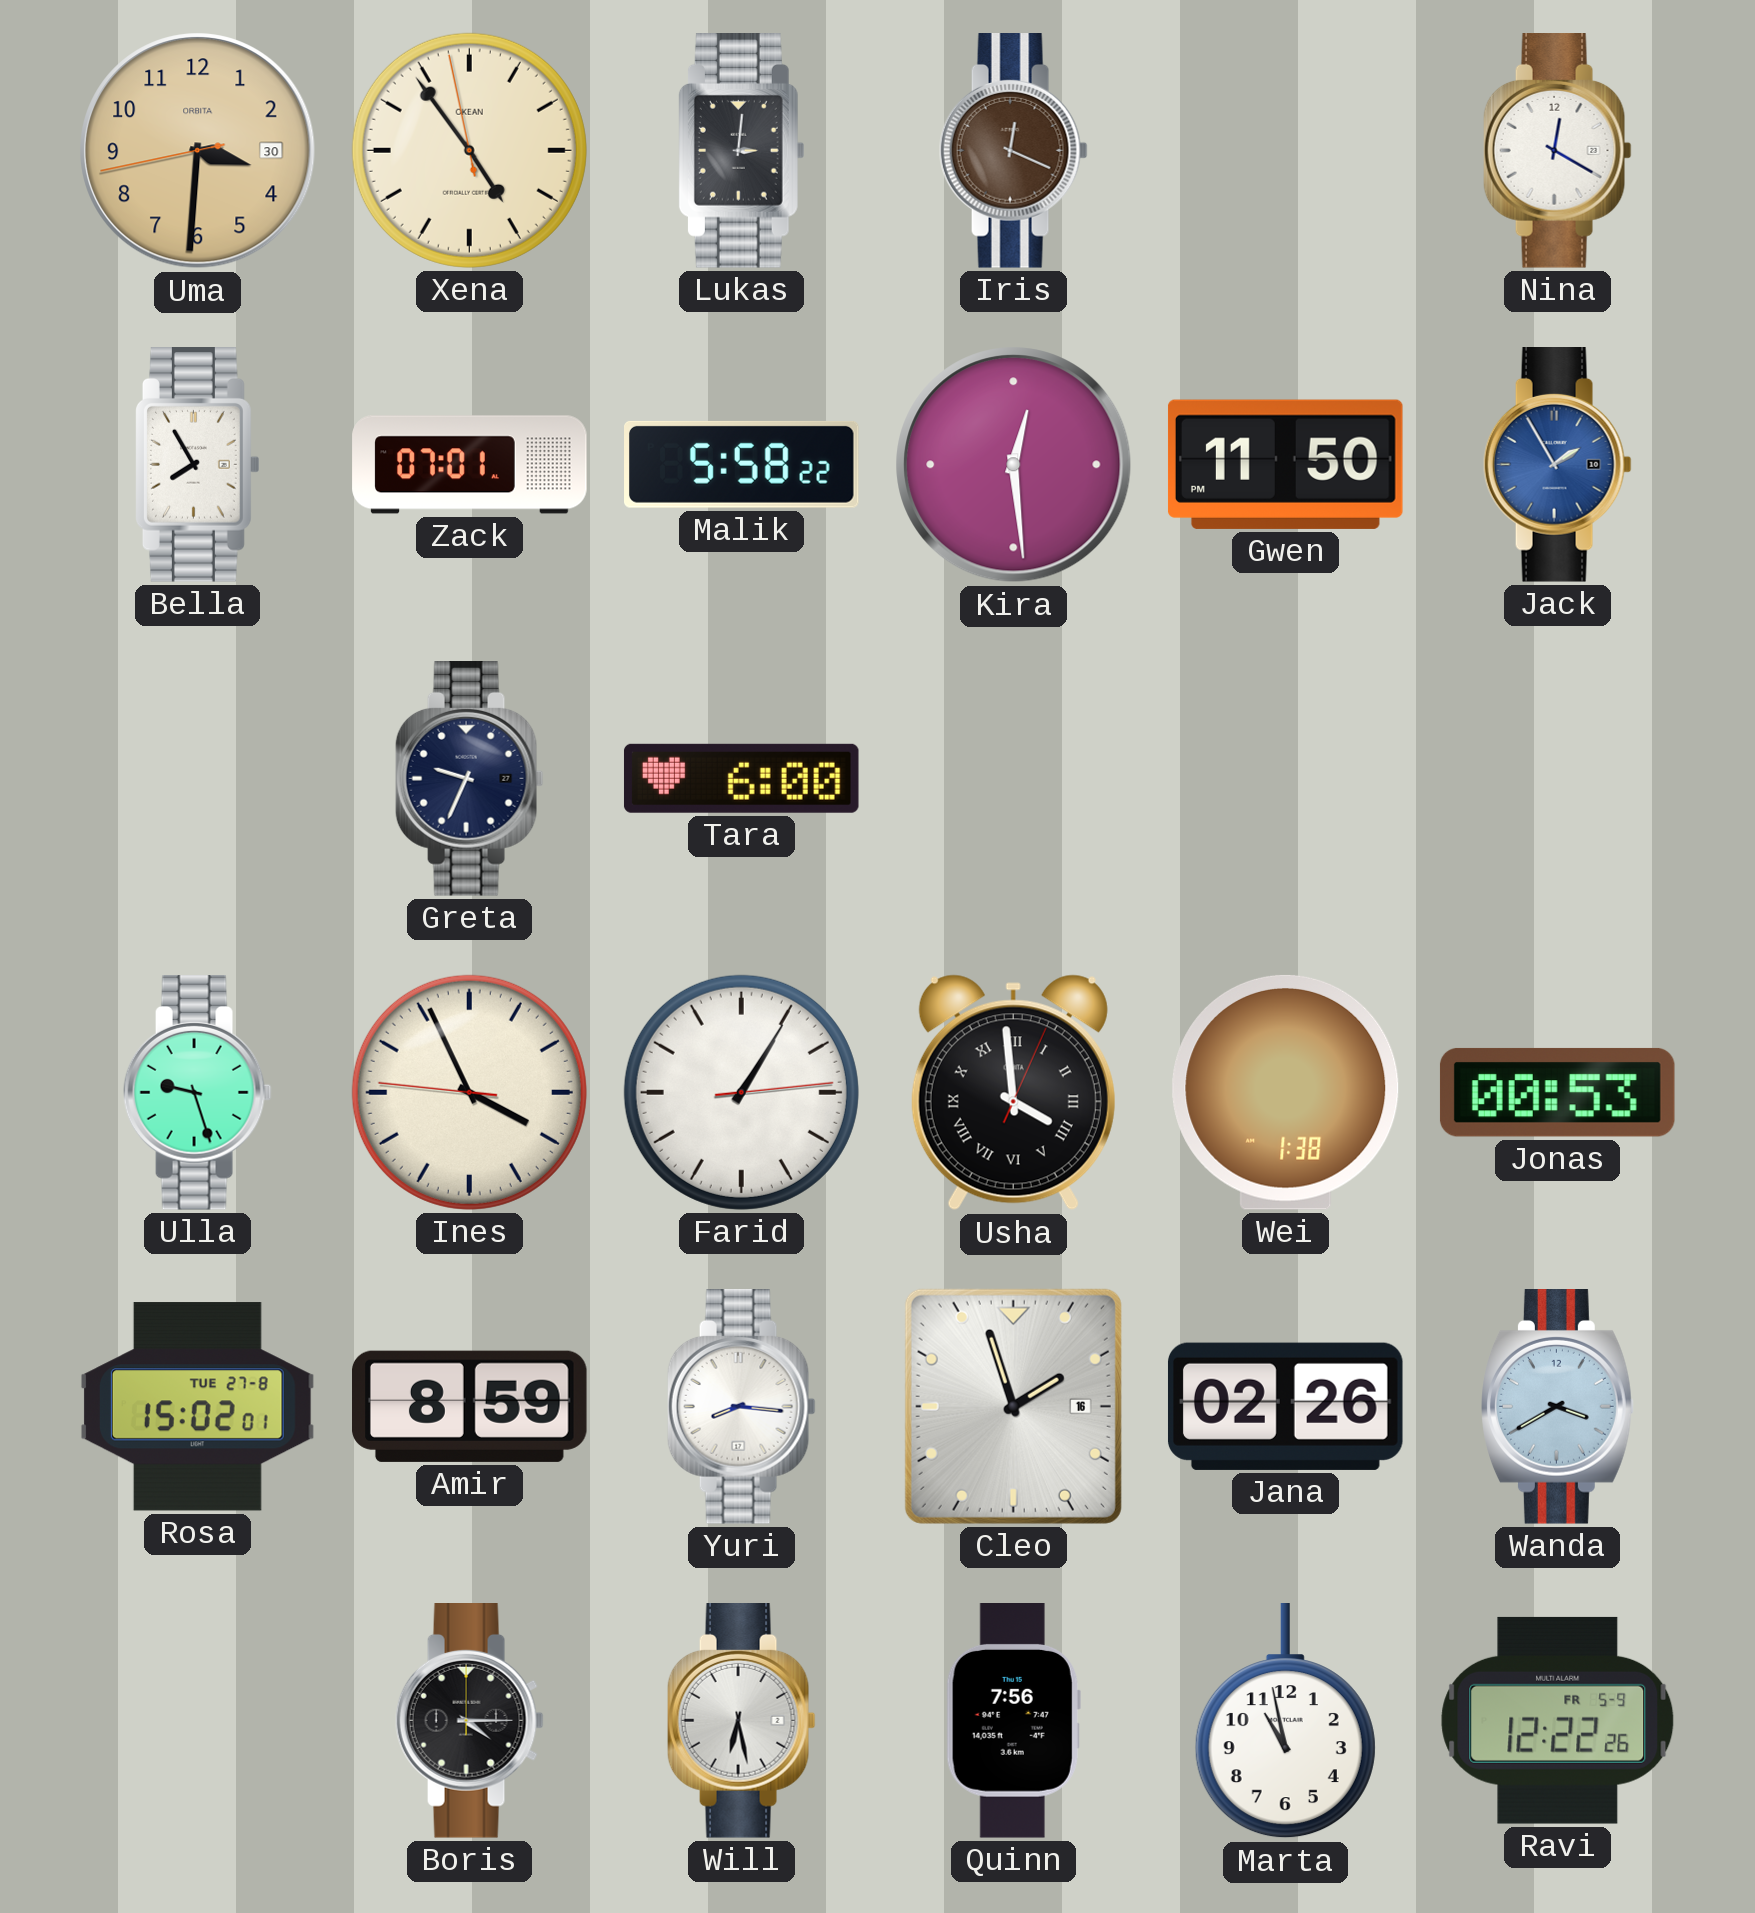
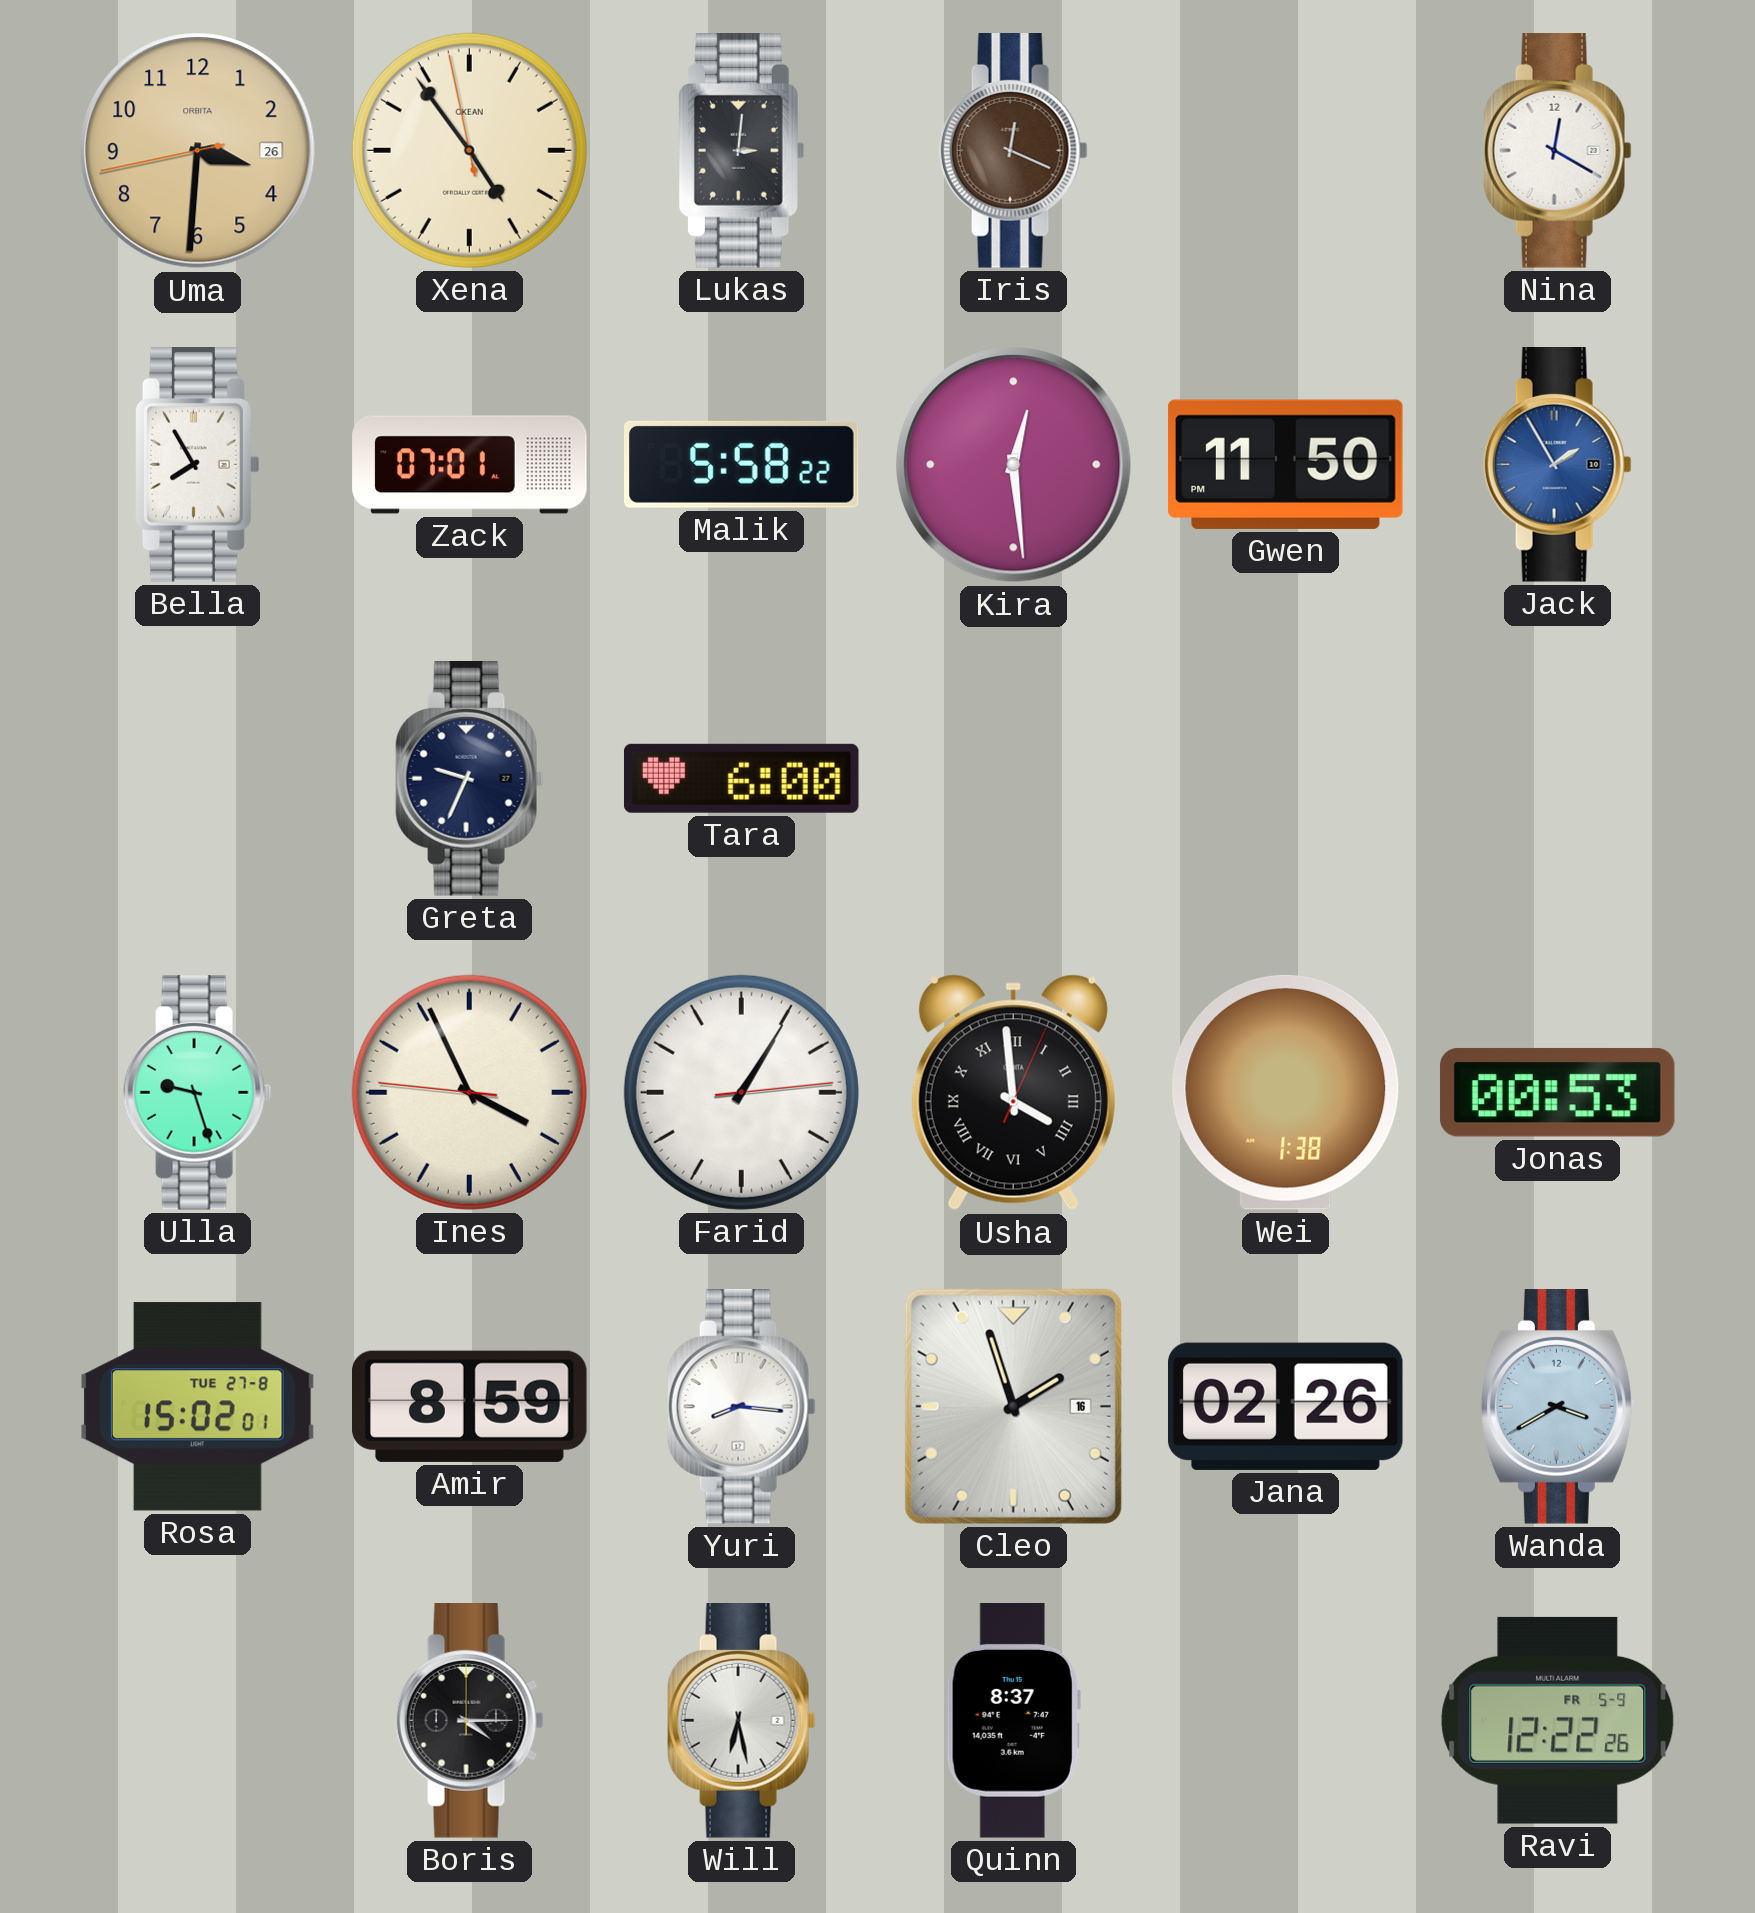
Uma date: 30 -> 26
Quinn: 7:56 -> 8:37
Marta: 10:58 -> none
